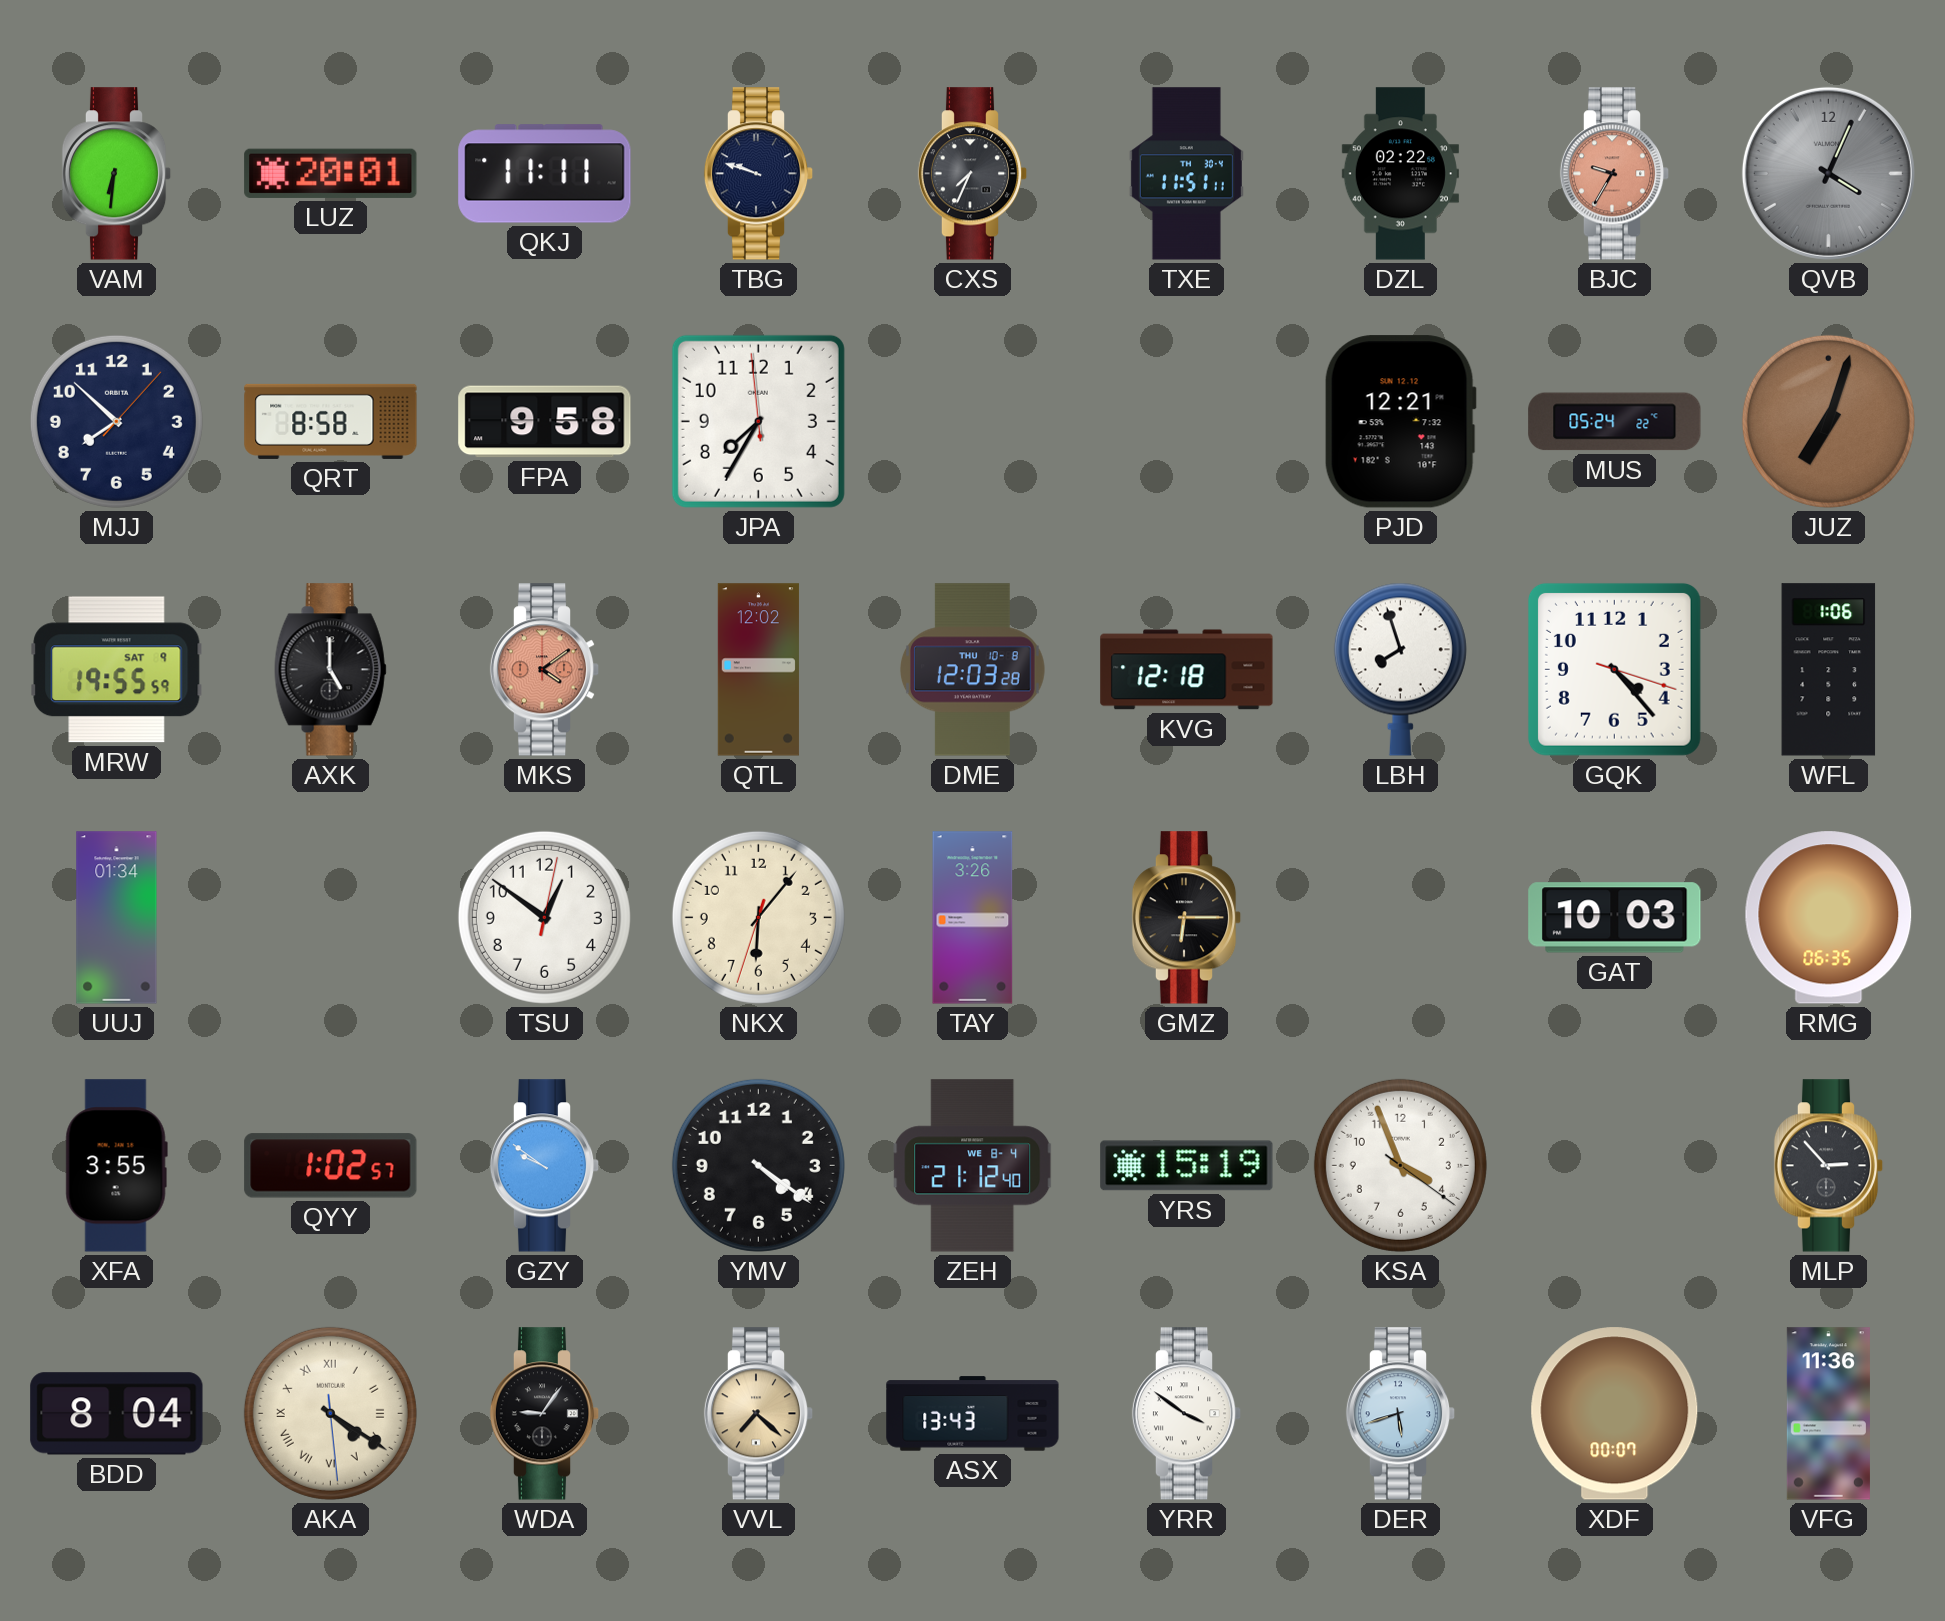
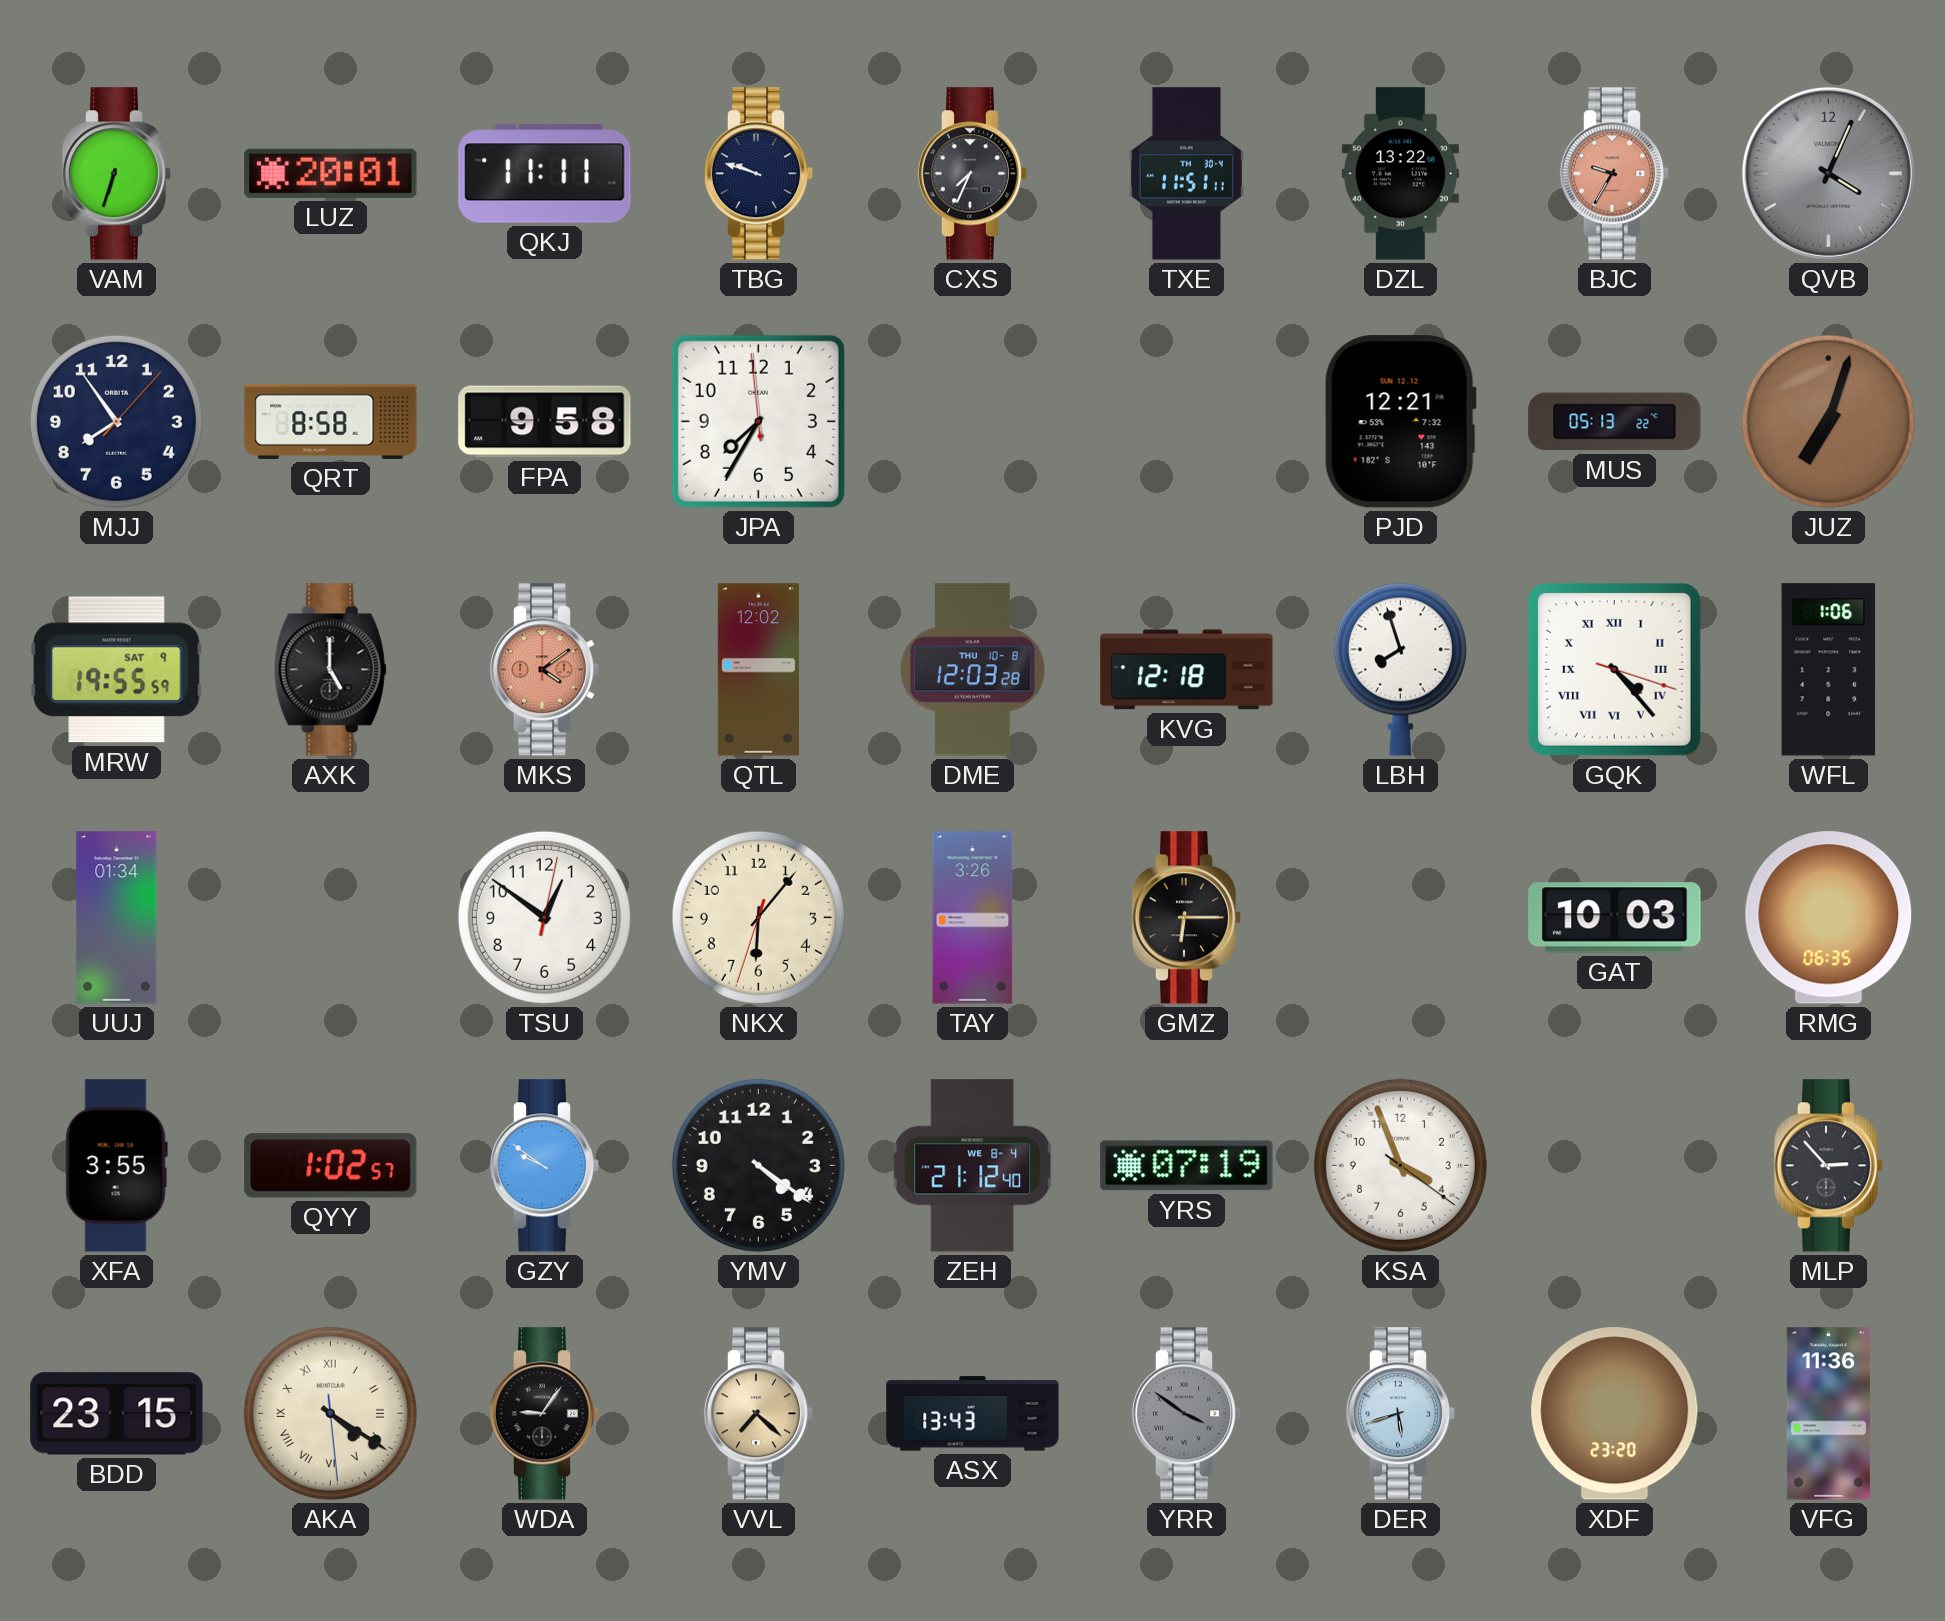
VAM: 6:31 -> 6:33
DZL: 02:22 -> 13:22
MJJ: 7:52 -> 7:54
MUS: 05:24 -> 05:13
GQK numerals: Arabic -> Roman
YRS: 15:19 -> 07:19
BDD: 8:04 -> 23:15
YRR dial: white -> grey
XDF: 00:07 -> 23:20
